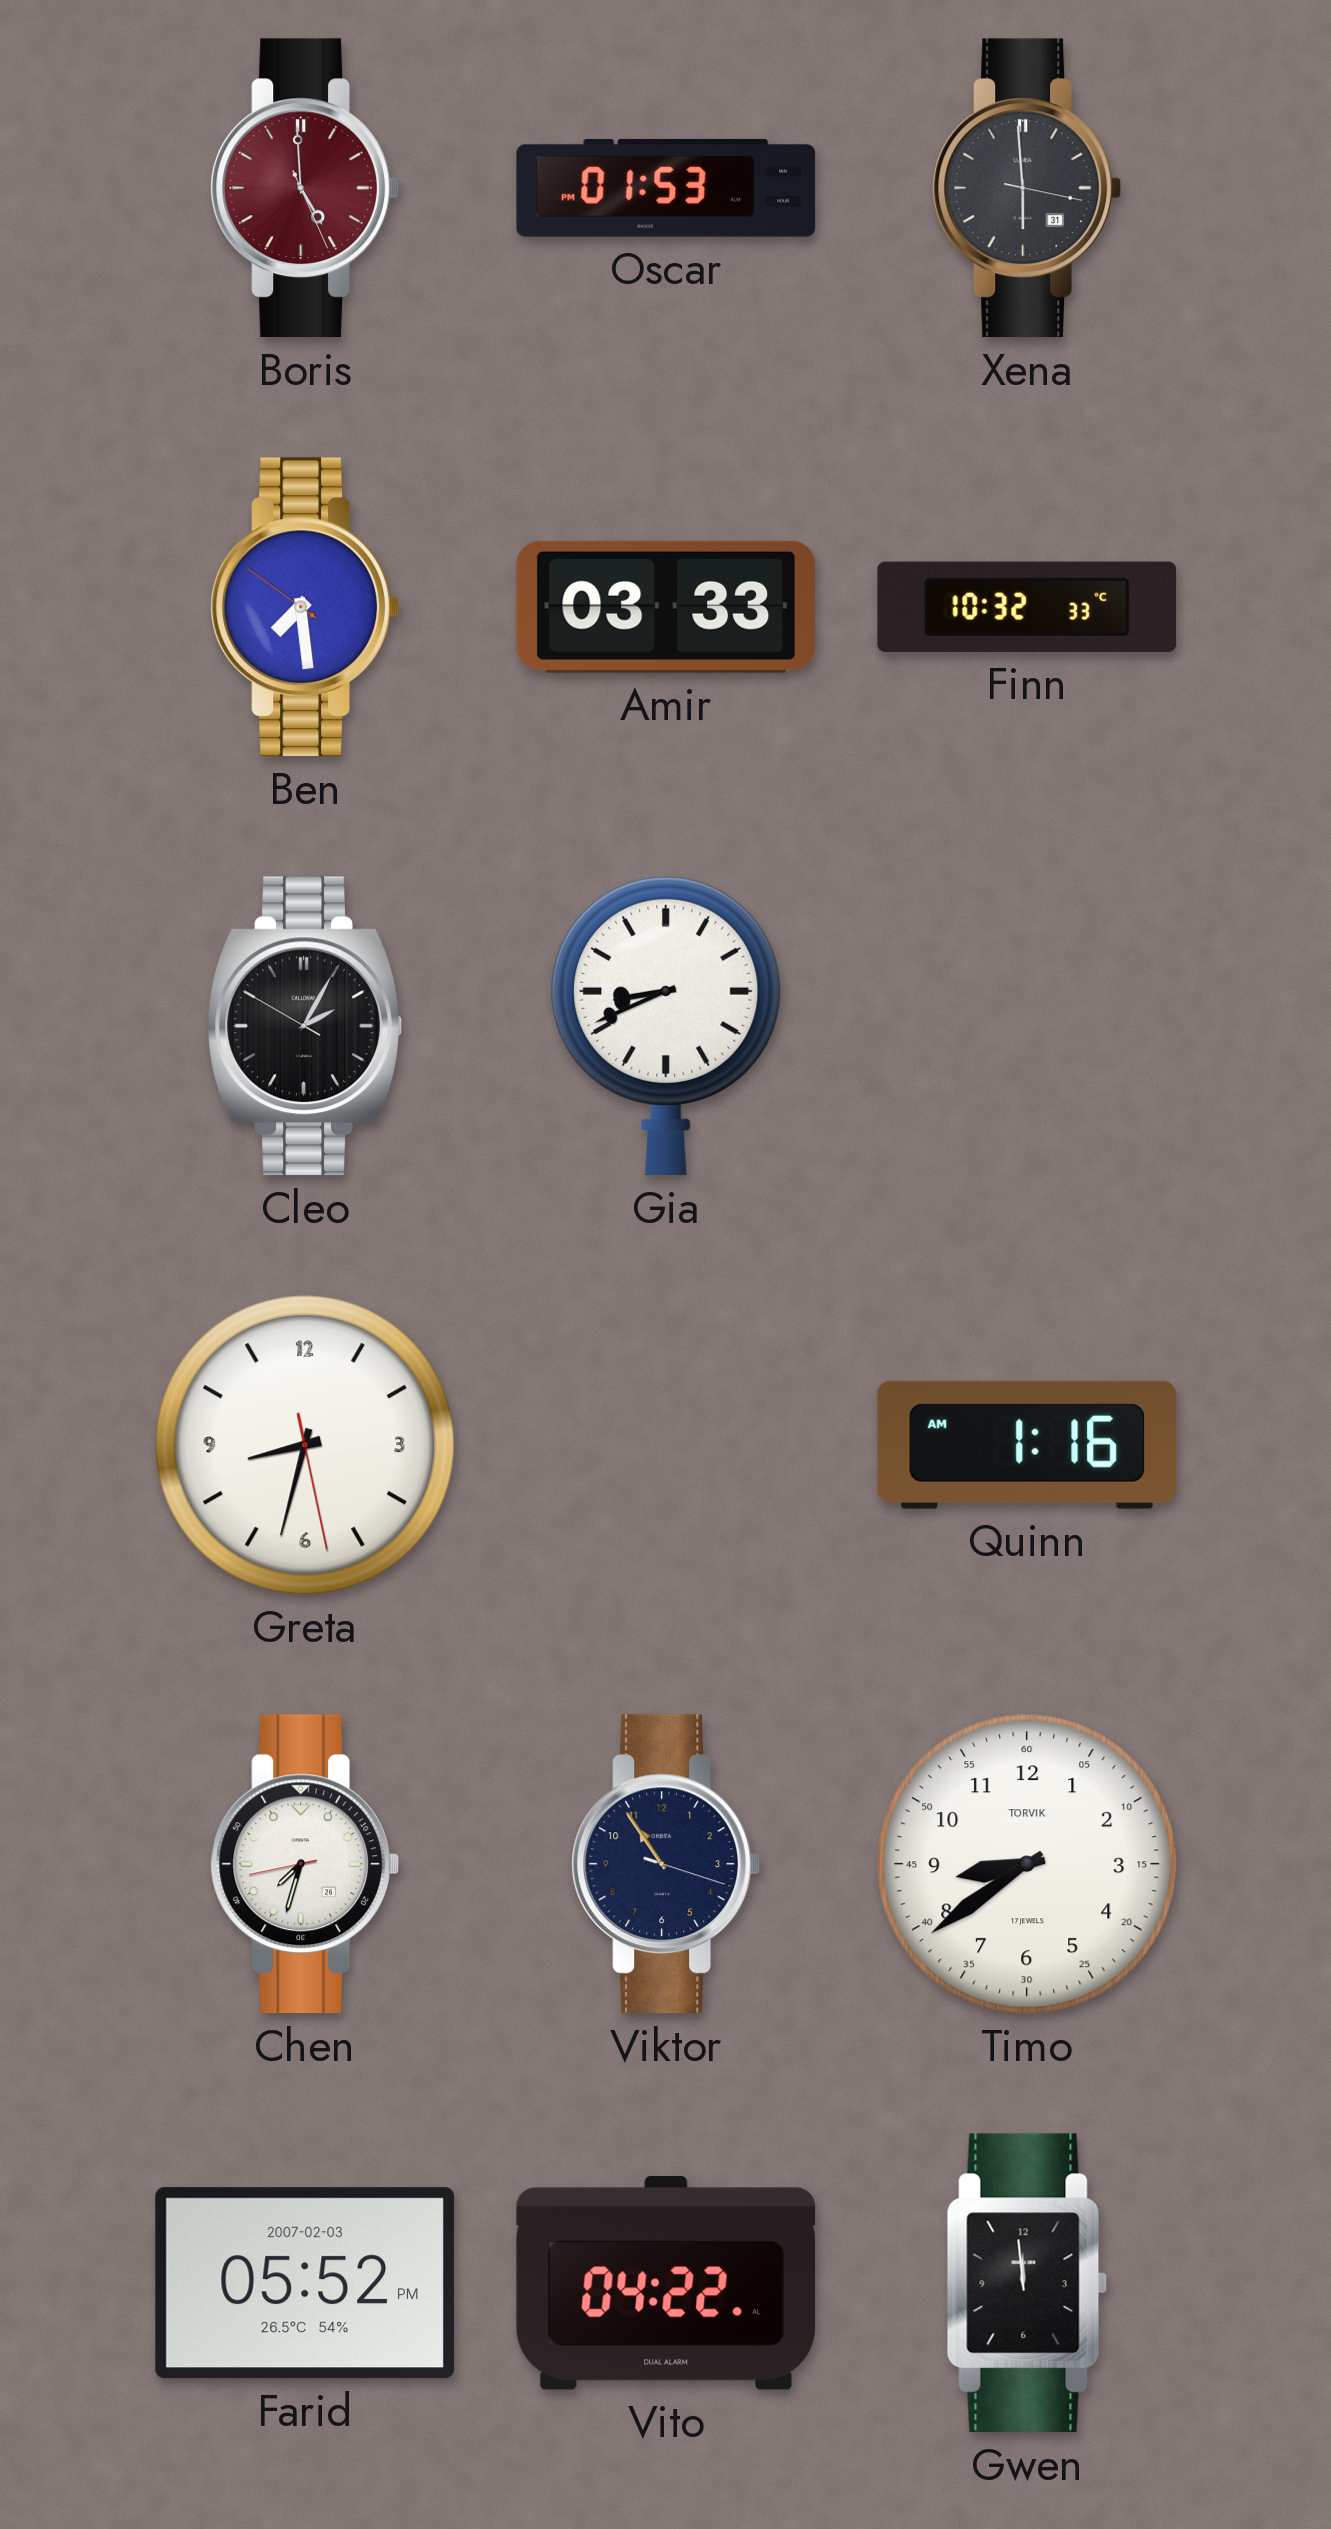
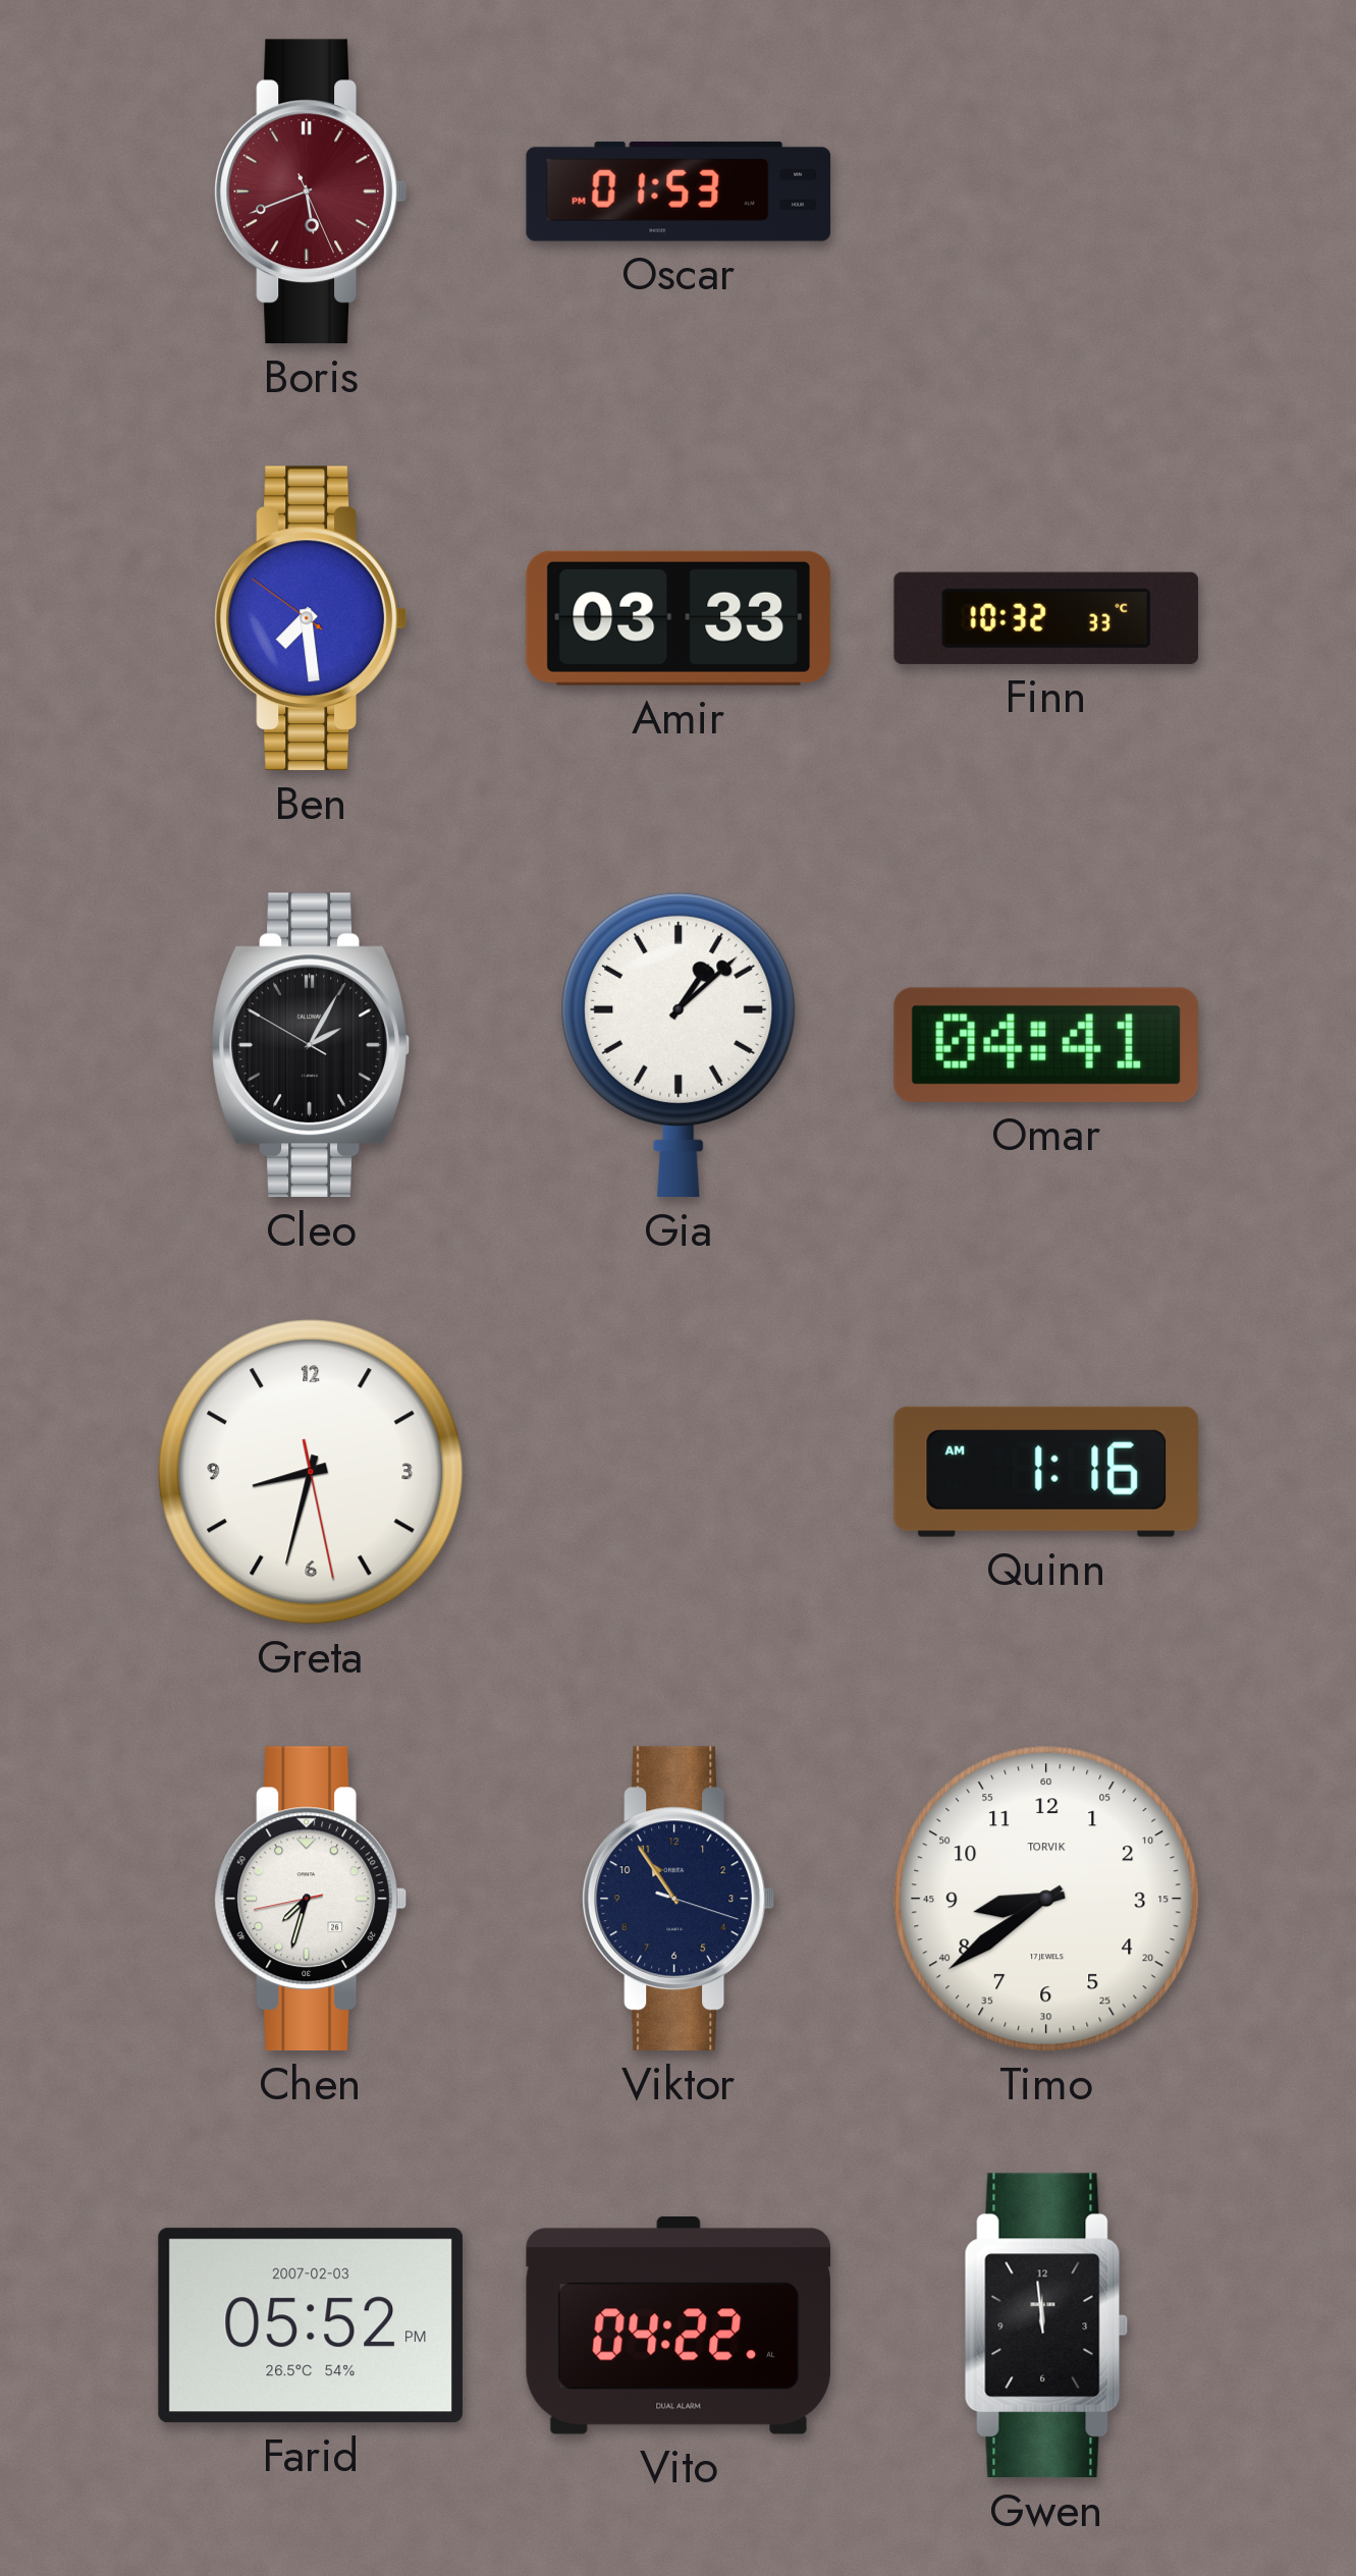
Boris: 4:59 -> 5:41
Xena: 5:59 -> none
Gia: 8:41 -> 1:08
Omar: none -> 04:41
